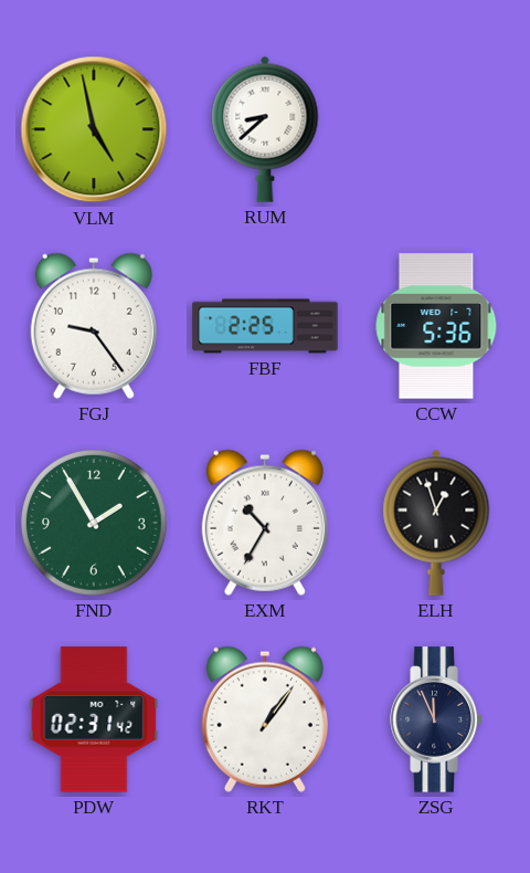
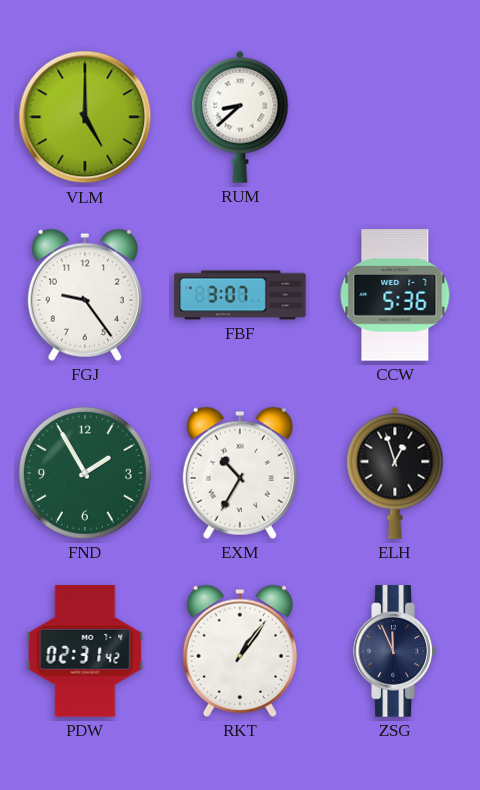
VLM: 4:58 -> 5:00
FBF: 2:25 -> 3:07
